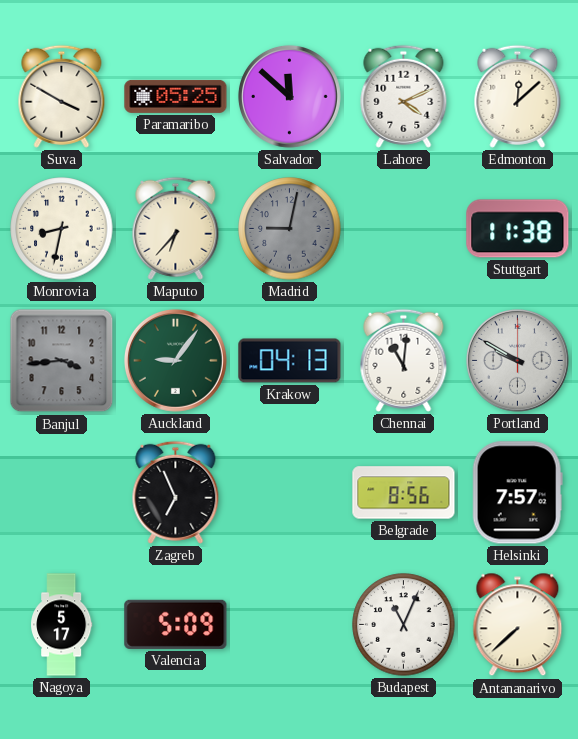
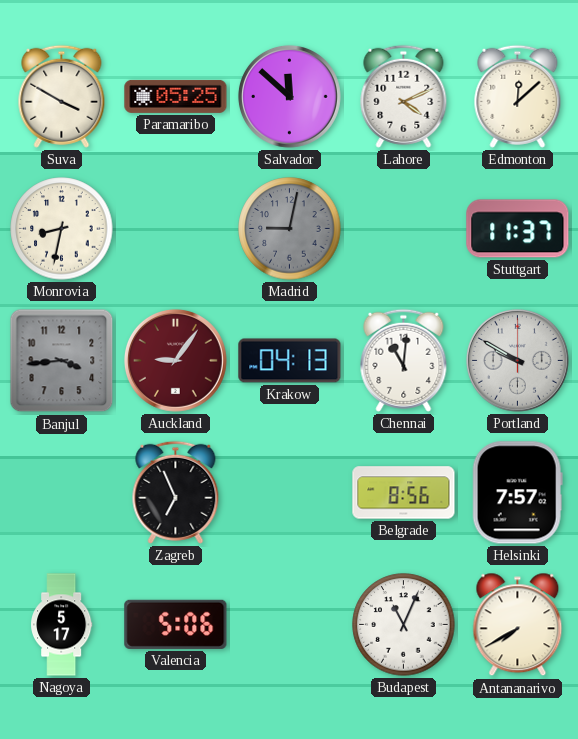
Maputo: 6:37 -> none
Stuttgart: 11:38 -> 11:37
Auckland dial: green -> burgundy
Valencia: 5:09 -> 5:06
Antananarivo: 7:38 -> 7:40
